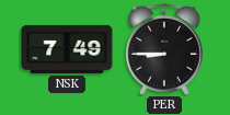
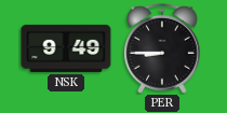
NSK: 7:49 -> 9:49
